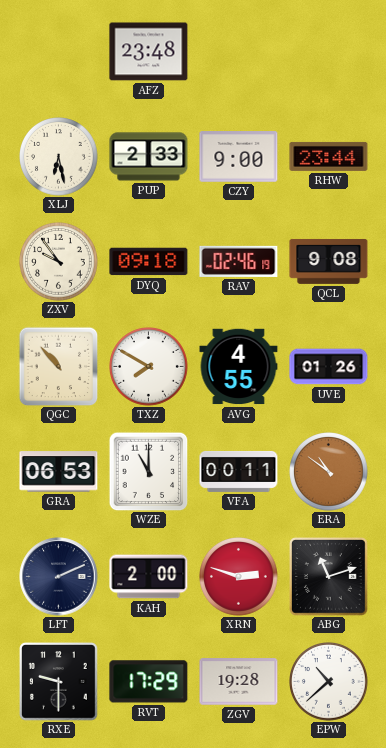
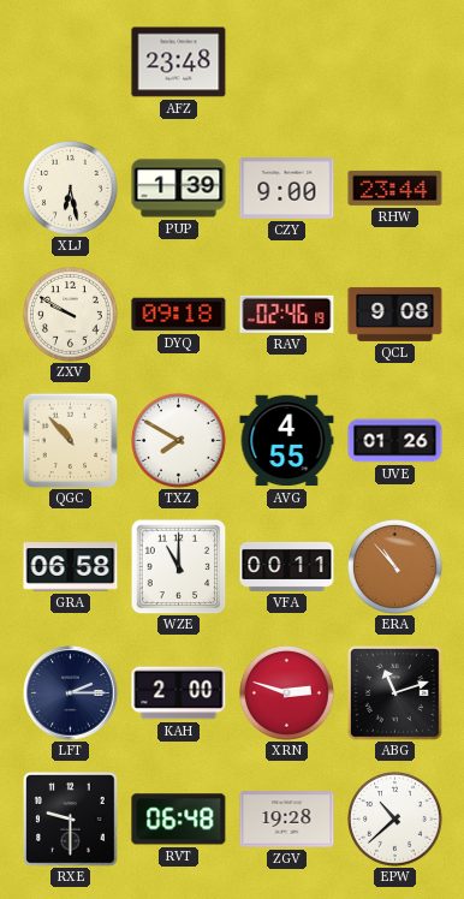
PUP: 2:33 -> 1:39
ZXV: 9:54 -> 9:50
GRA: 06:53 -> 06:58
ERA: 10:51 -> 10:53
LFT: 2:11 -> 2:15
RVT: 17:29 -> 06:48
